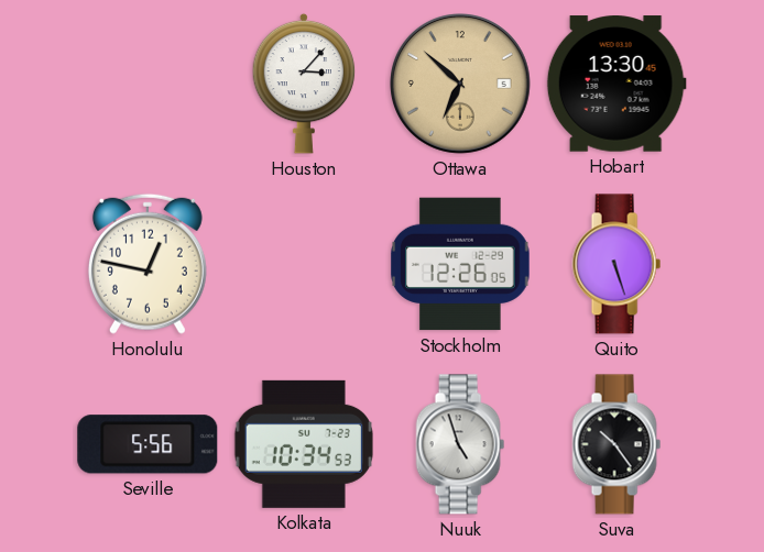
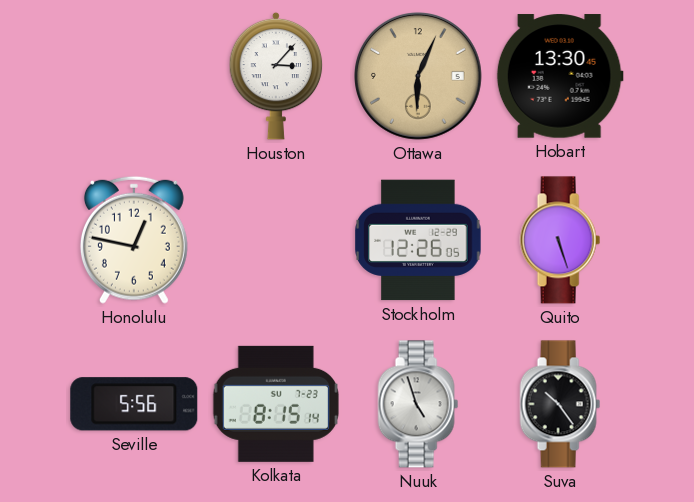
Ottawa: 6:52 -> 6:04
Kolkata: 10:34 -> 8:15
